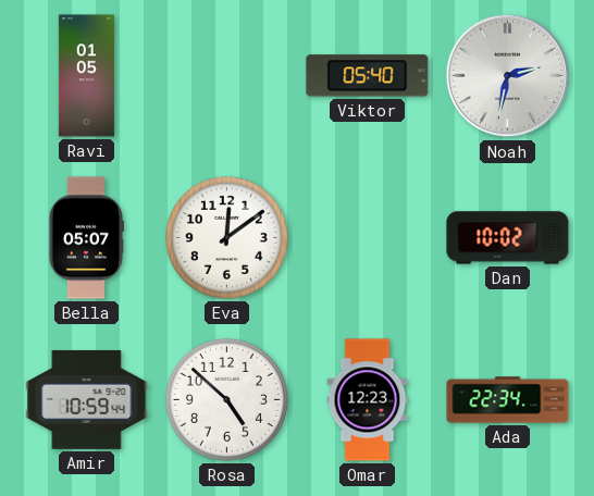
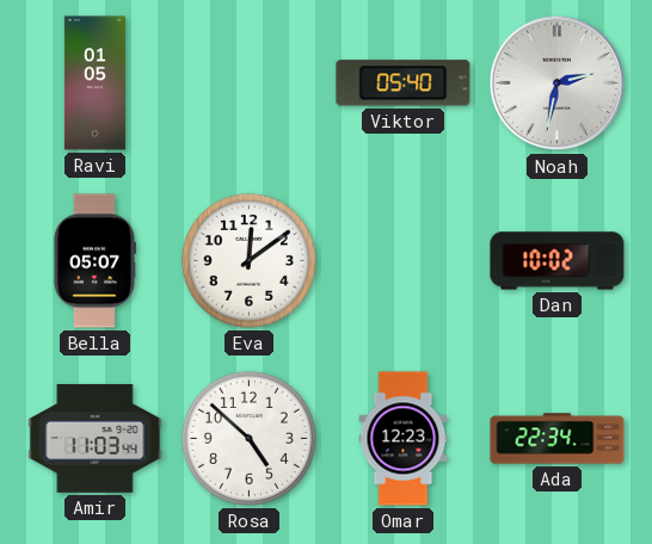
Amir: 10:59 -> 11:03
